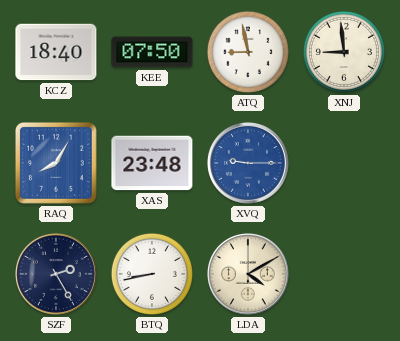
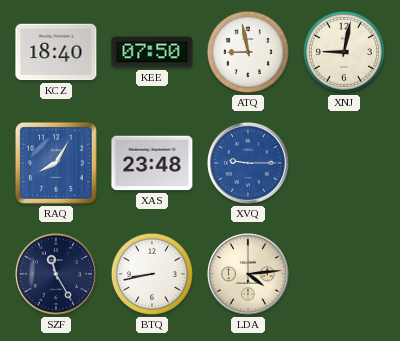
XNJ: 8:59 -> 9:02
SZF: 2:25 -> 11:25
LDA: 4:10 -> 4:14
